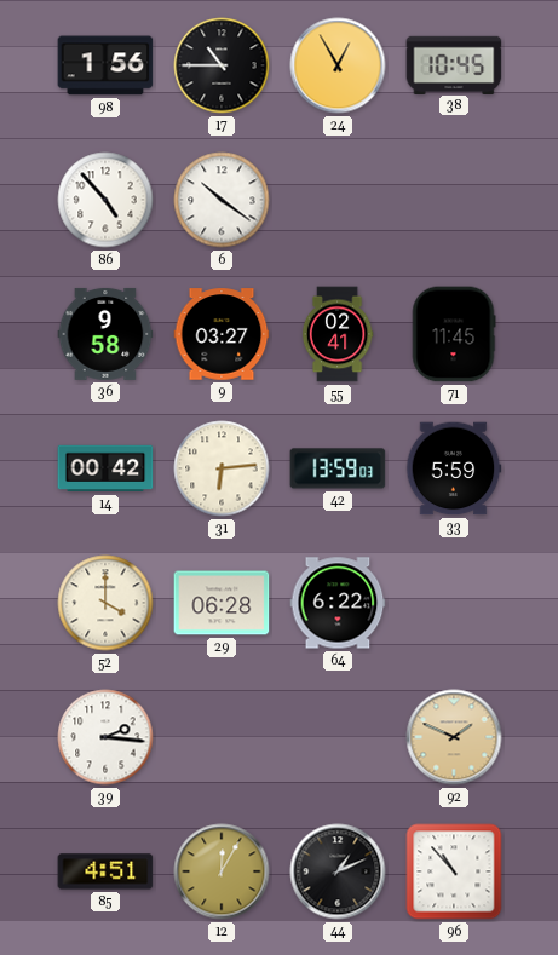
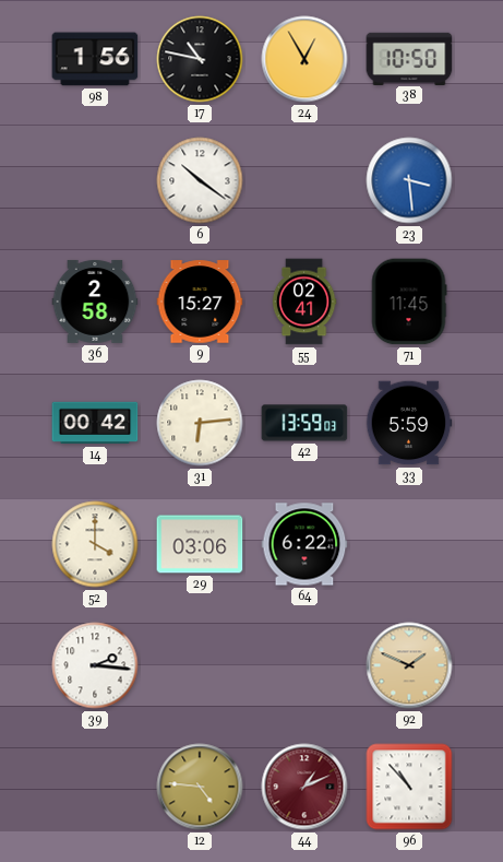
17: 10:45 -> 10:47
38: 10:45 -> 10:50
86: 4:53 -> none
23: none -> 3:29
36: 9:58 -> 2:58
9: 03:27 -> 15:27
29: 06:28 -> 03:06
85: 4:51 -> none
12: 12:05 -> 4:46
44 dial: black -> burgundy
